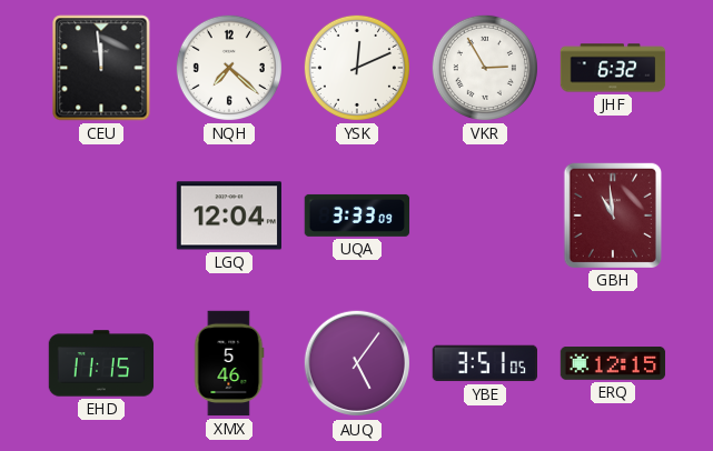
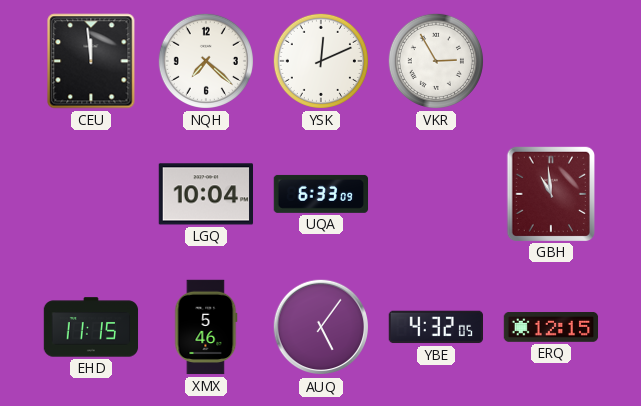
JHF: 6:32 -> none
LGQ: 12:04 -> 10:04
UQA: 3:33 -> 6:33
YBE: 3:51 -> 4:32
